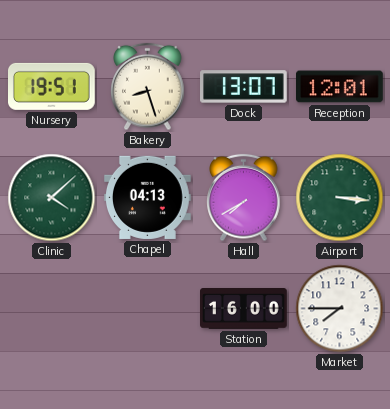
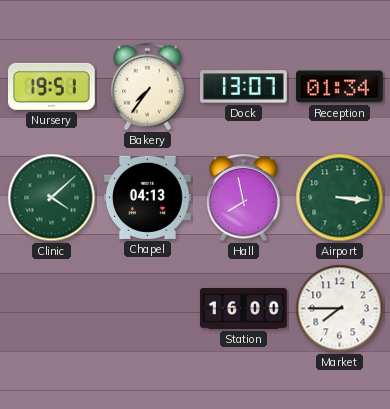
Bakery: 8:27 -> 7:36
Reception: 12:01 -> 01:34
Hall: 7:40 -> 7:58
